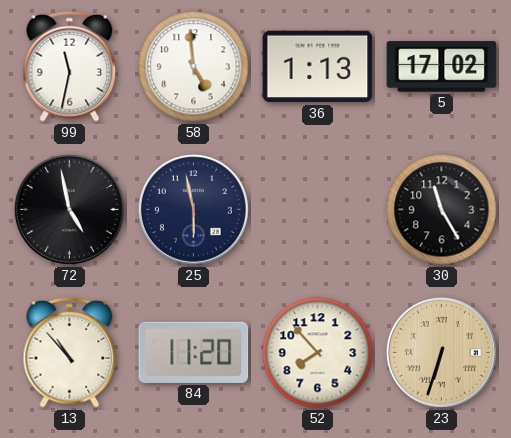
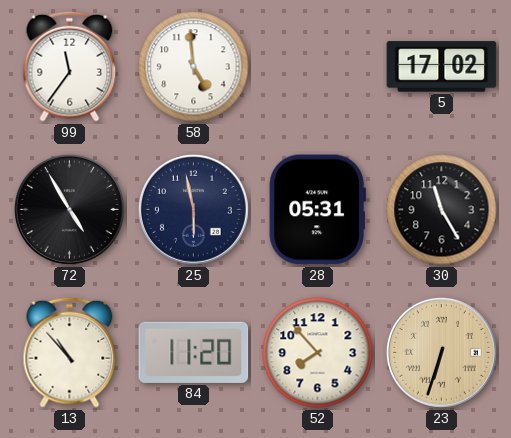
99: 11:32 -> 11:36
36: 1:13 -> none
72: 4:58 -> 4:55
28: none -> 05:31
